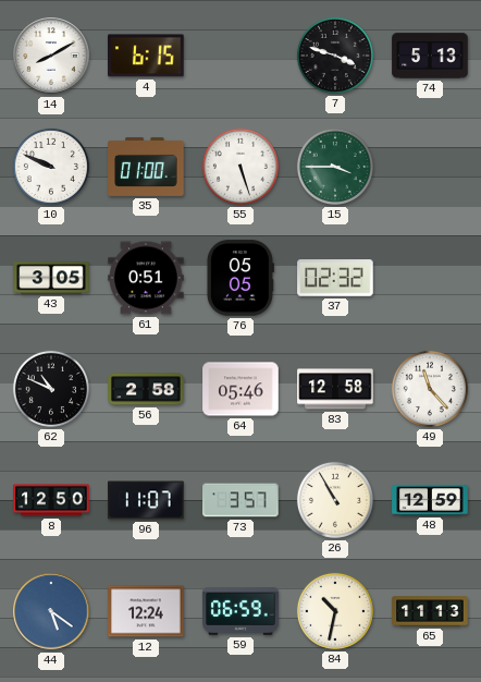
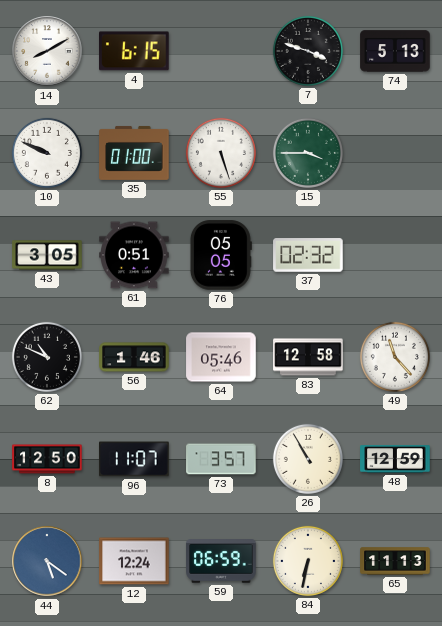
56: 2:58 -> 1:46
84: 10:32 -> 6:32
